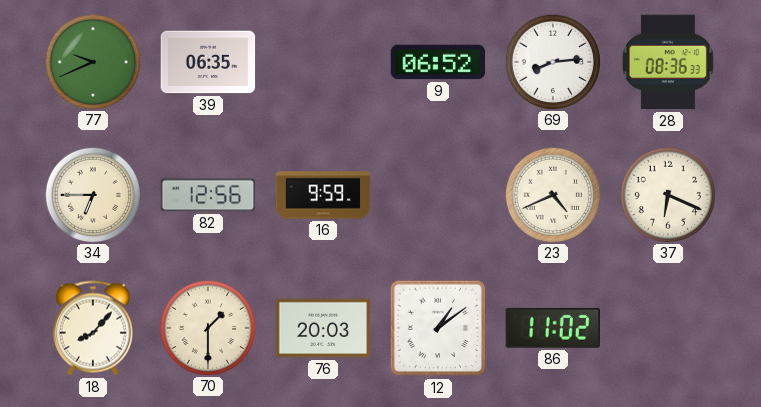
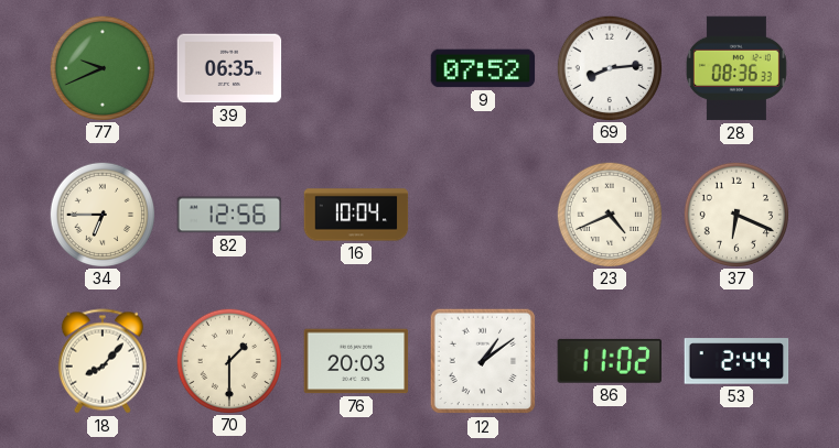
9: 06:52 -> 07:52
16: 9:59 -> 10:04
53: none -> 2:44
